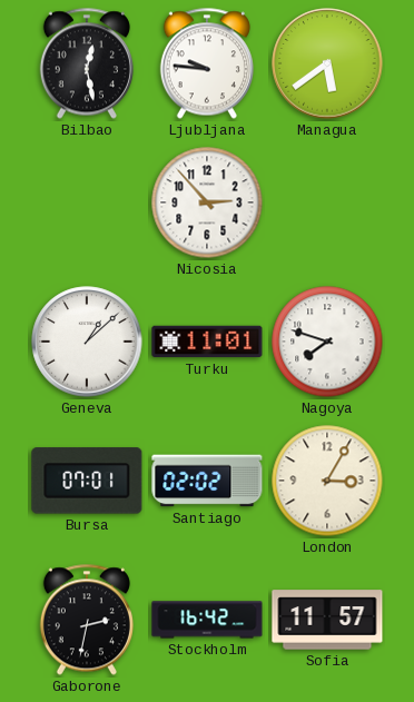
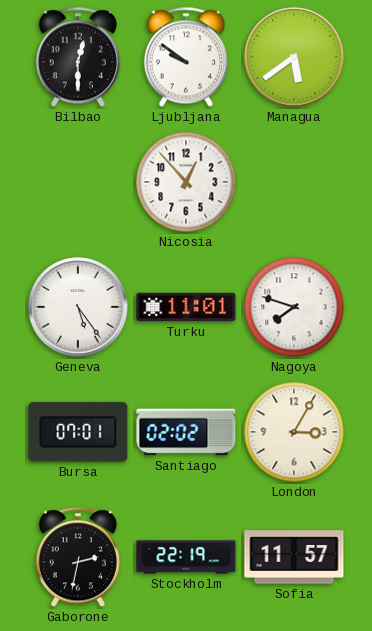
Bilbao: 12:28 -> 12:30
Ljubljana: 9:46 -> 9:51
Nicosia: 2:53 -> 12:53
Geneva: 1:08 -> 5:24
Stockholm: 16:42 -> 22:19
